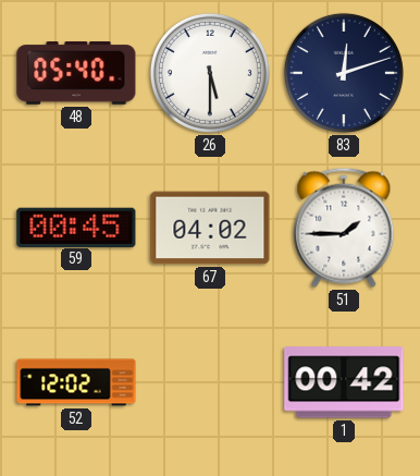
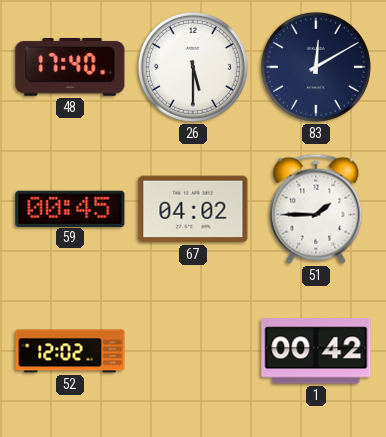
48: 05:40 -> 17:40
83: 12:12 -> 12:10
